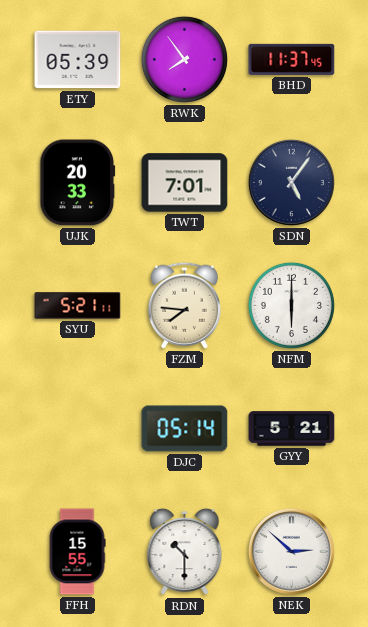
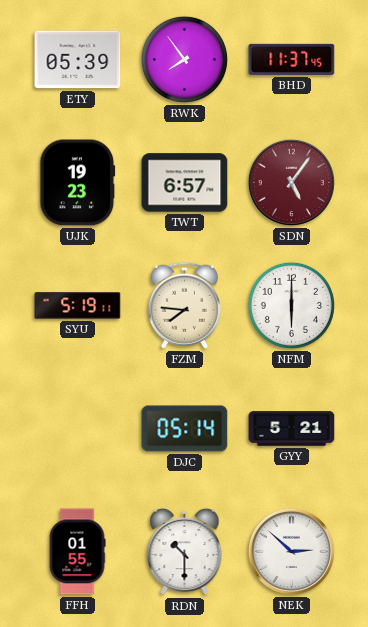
UJK: 20:33 -> 19:23
TWT: 7:01 -> 6:57
SDN dial: navy -> burgundy
SYU: 5:21 -> 5:19
FFH: 15:55 -> 01:55
